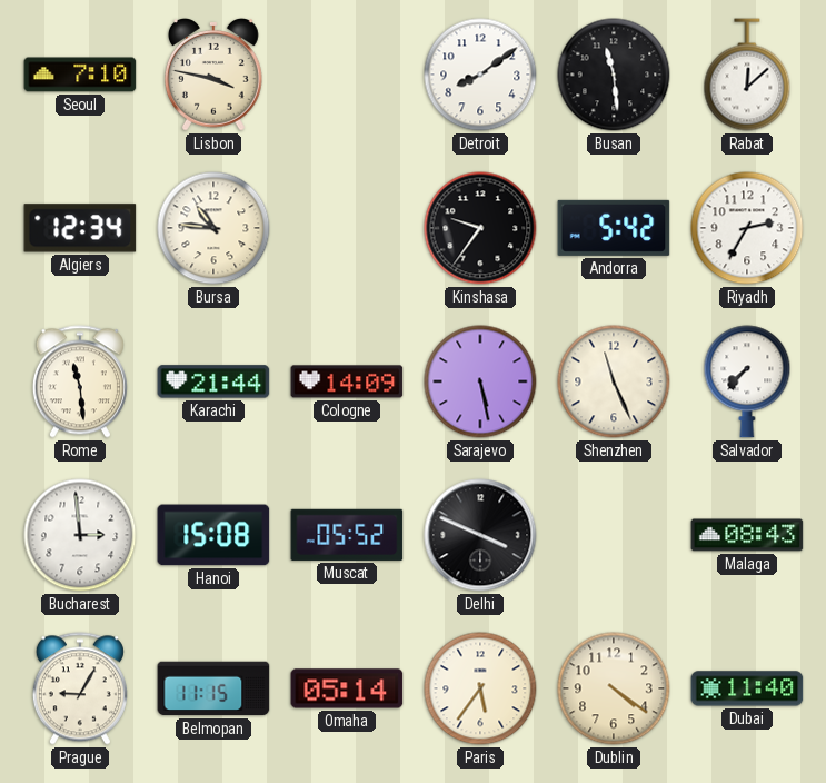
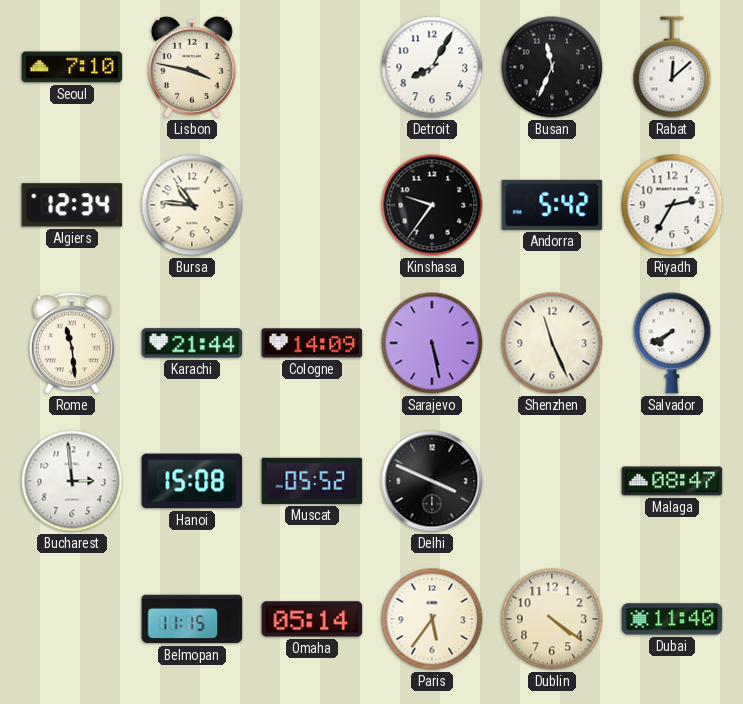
Detroit: 8:09 -> 8:05
Busan: 11:29 -> 11:34
Salvador: 7:37 -> 7:40
Malaga: 08:43 -> 08:47
Prague: 9:05 -> none
